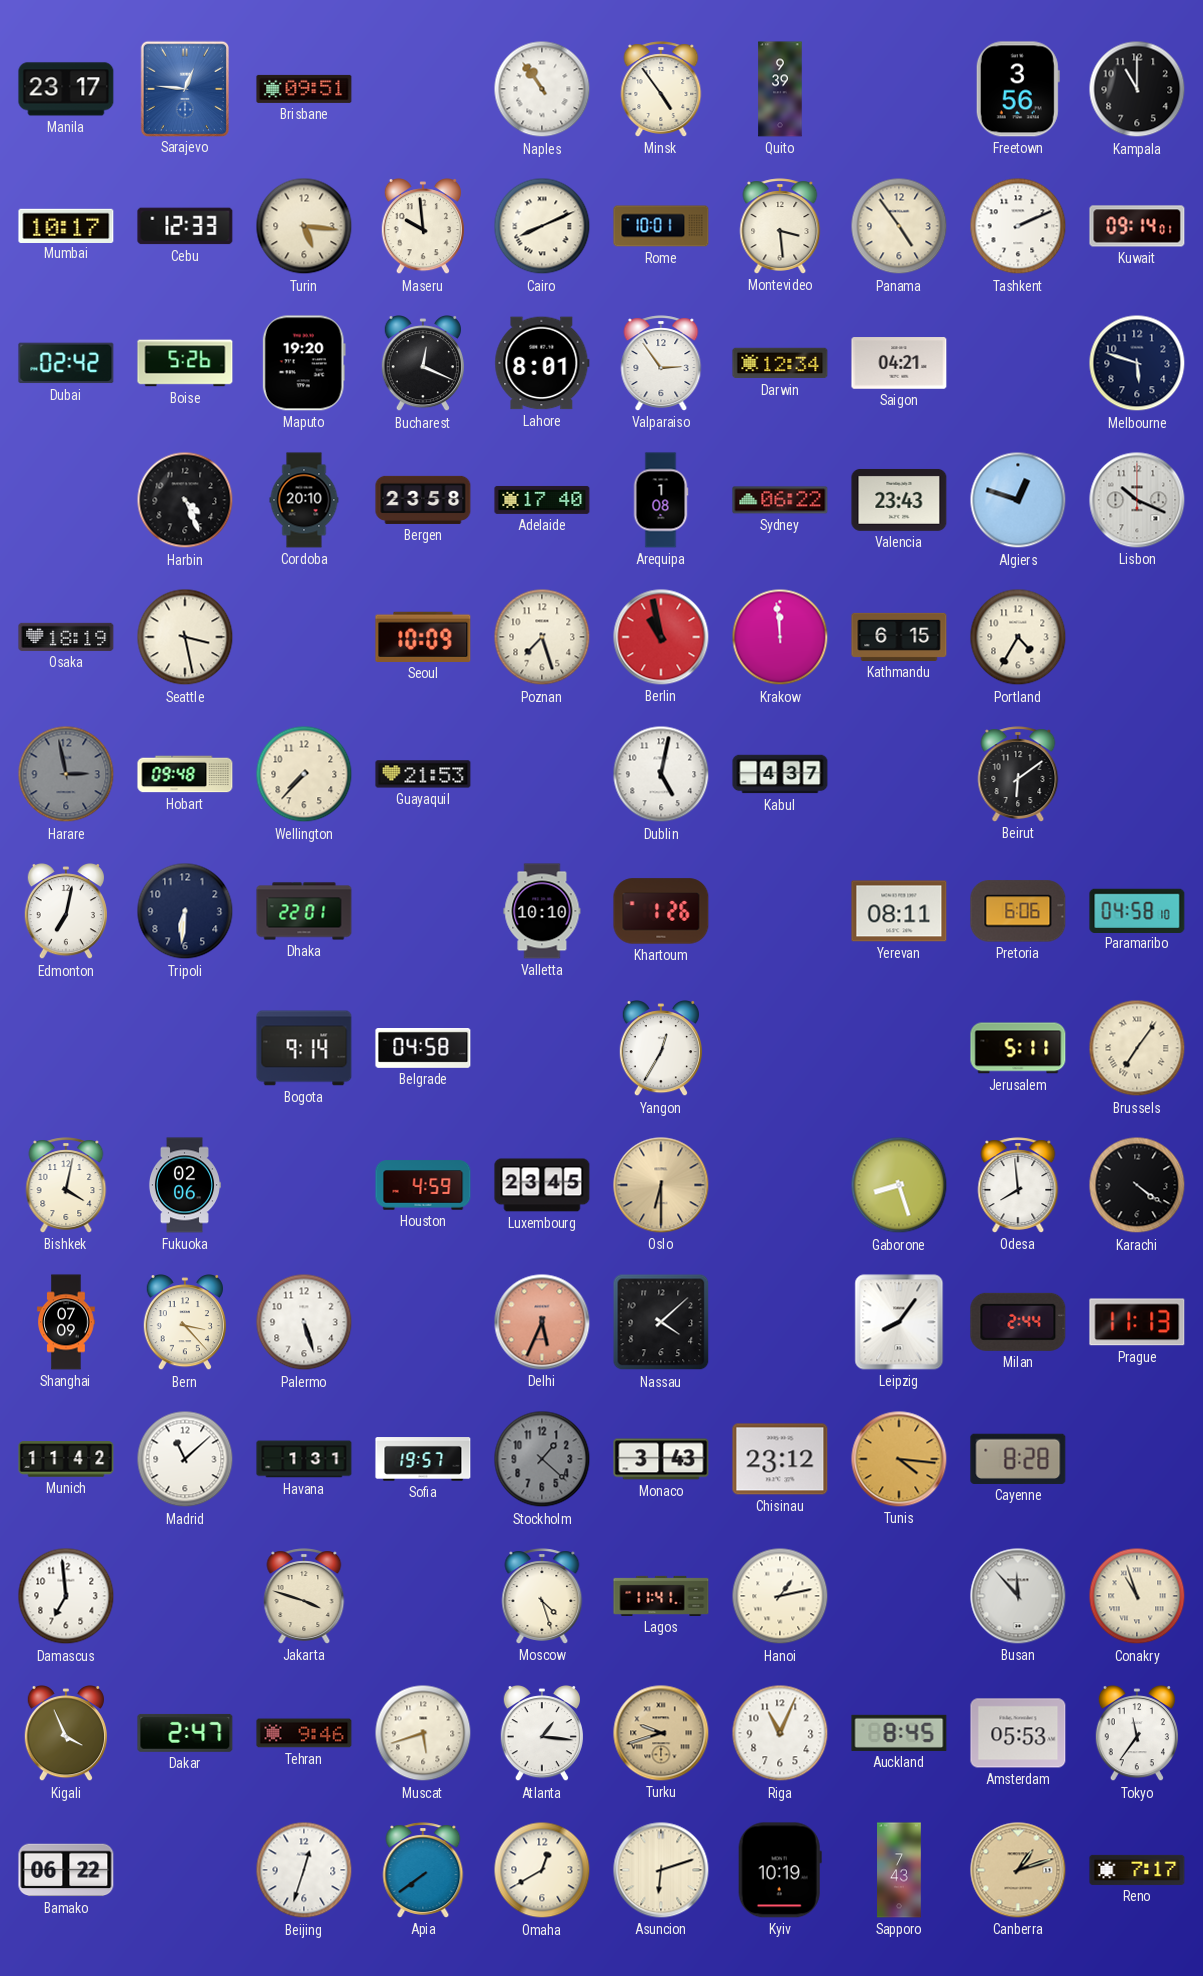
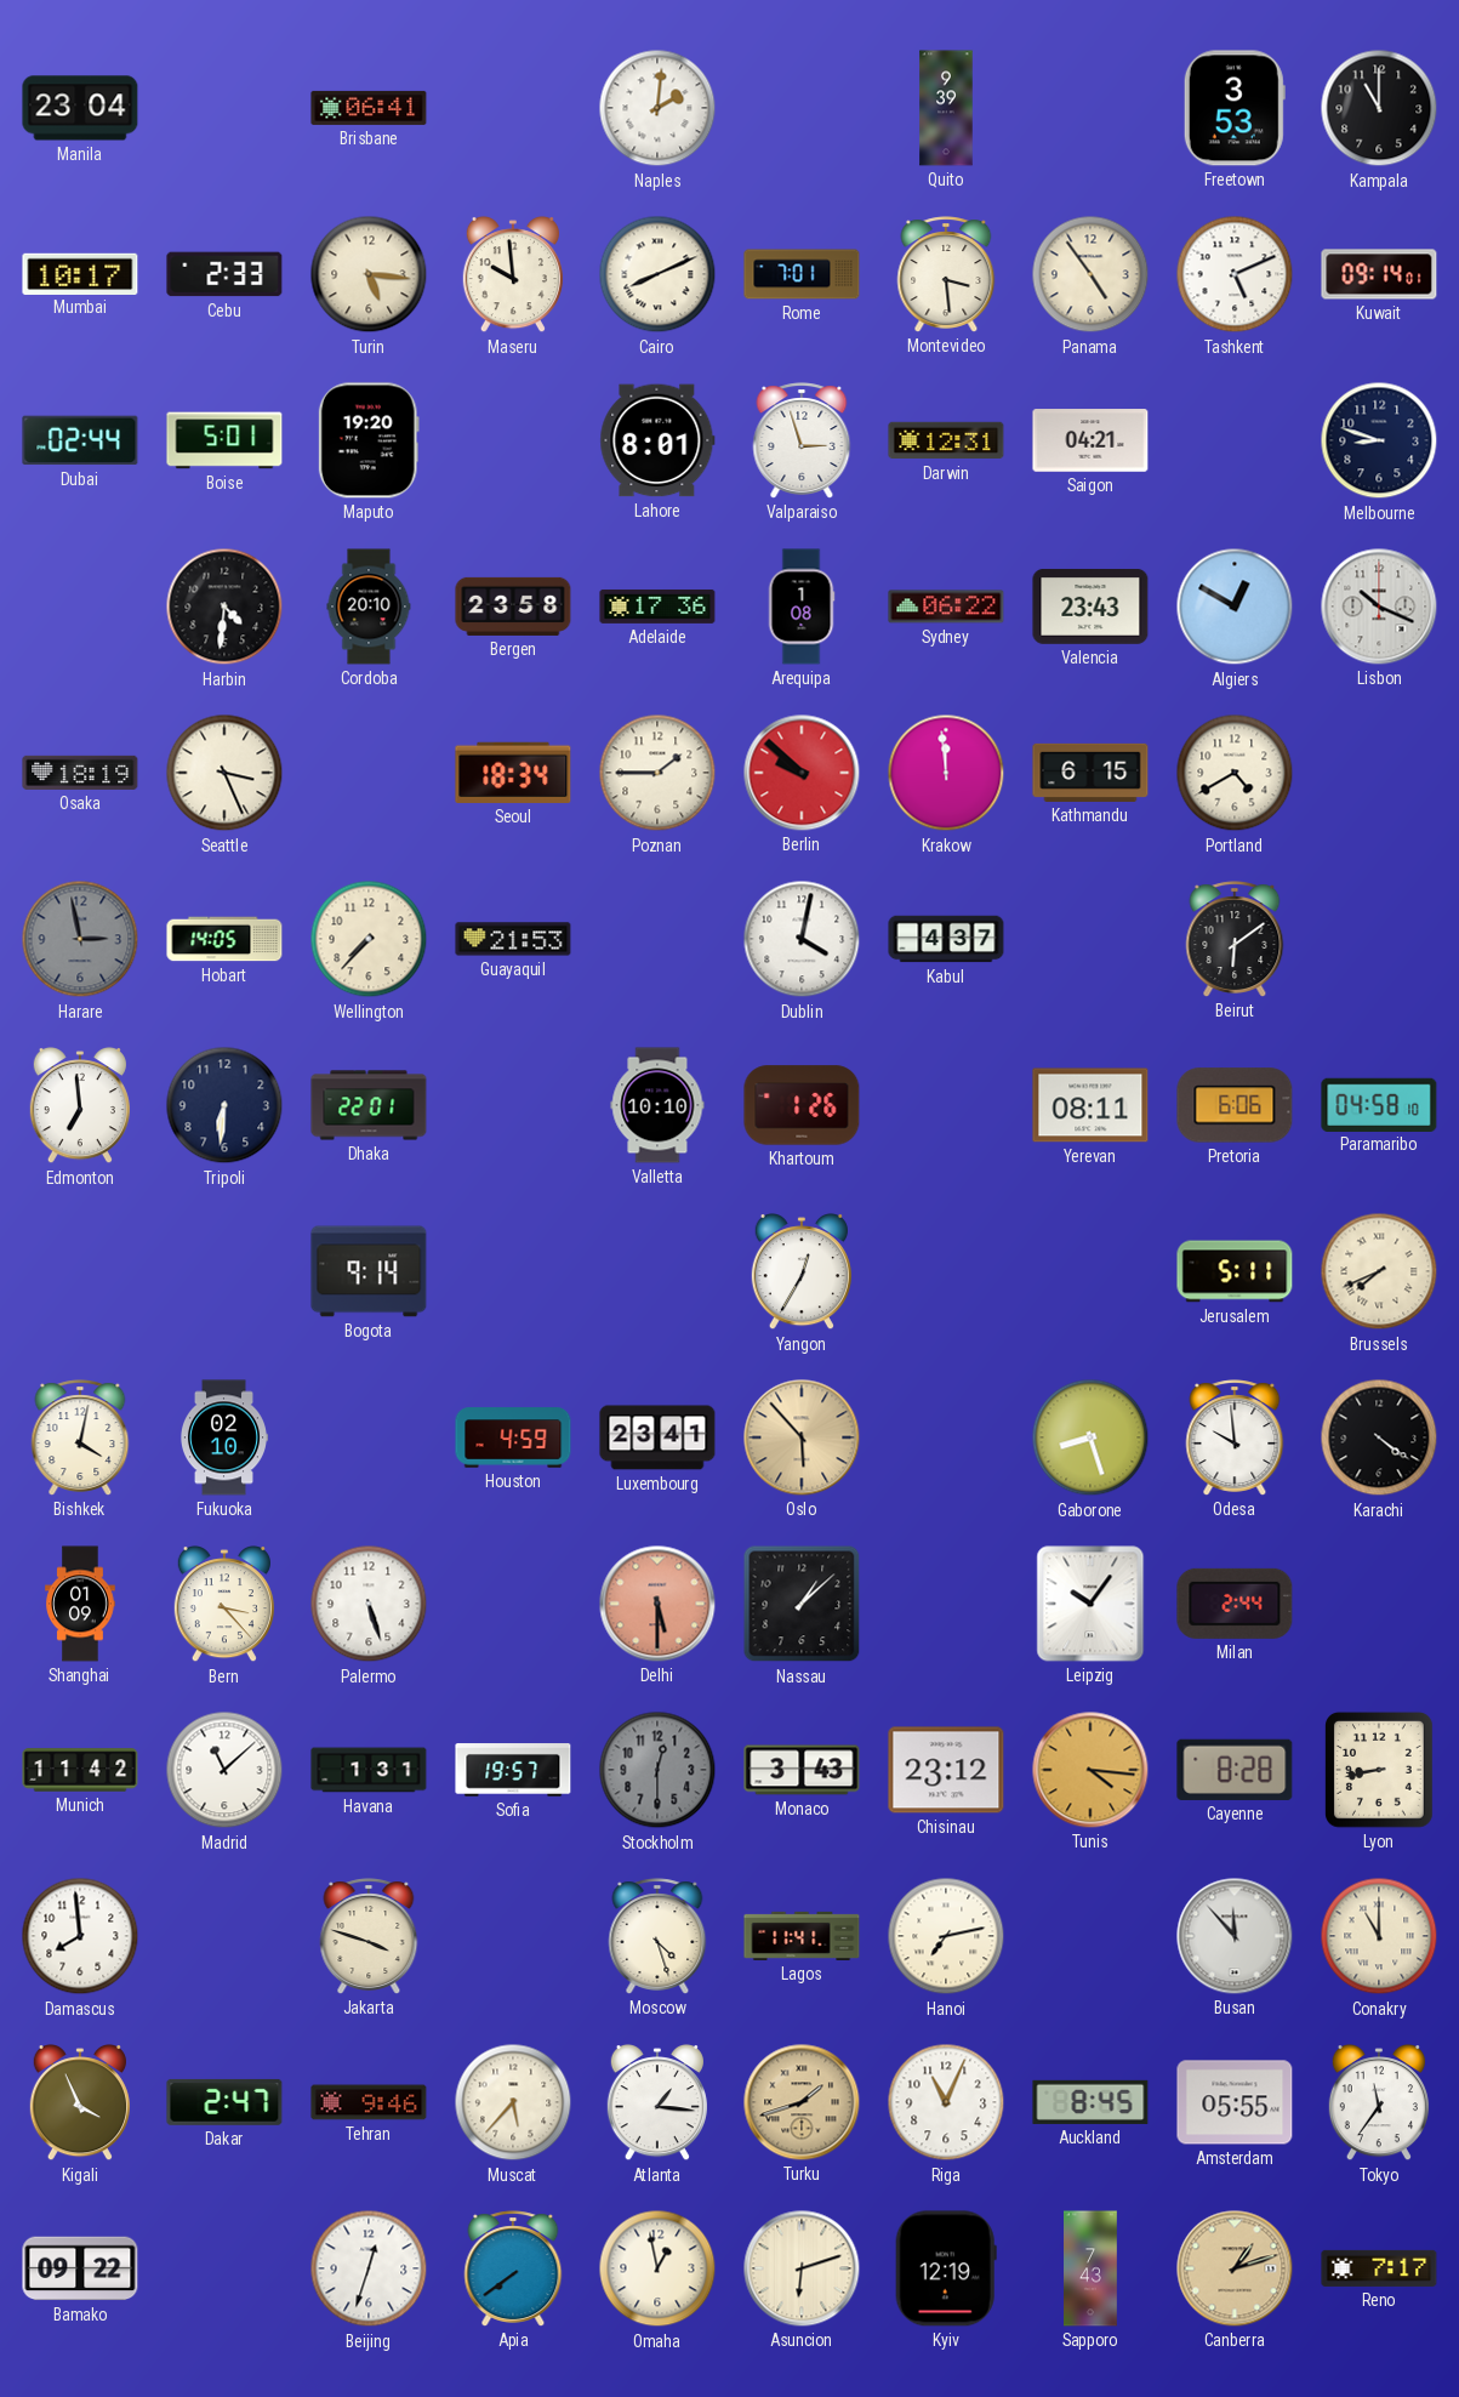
Manila: 23:17 -> 23:04
Sarajevo: 12:46 -> none
Brisbane: 09:51 -> 06:41
Naples: 10:54 -> 2:01
Minsk: 4:54 -> none
Freetown: 3:56 -> 3:53
Cebu: 12:33 -> 2:33
Rome: 10:01 -> 7:01
Tashkent: 2:11 -> 5:11
Dubai: 02:42 -> 02:44
Boise: 5:26 -> 5:01
Bucharest: 12:19 -> none
Valparaiso: 2:54 -> 2:57
Darwin: 12:34 -> 12:31
Melbourne: 5:48 -> 8:48
Harbin: 4:26 -> 4:31
Adelaide: 17:40 -> 17:36
Algiers: 12:48 -> 12:50
Seattle: 3:28 -> 3:26
Seoul: 10:09 -> 18:34
Poznan: 7:27 -> 1:45
Berlin: 10:58 -> 9:52
Portland: 4:35 -> 4:40
Hobart: 09:48 -> 14:05
Dublin: 5:02 -> 4:02
Edmonton: 7:02 -> 6:59
Belgrade: 04:58 -> none
Brussels: 7:06 -> 7:41
Fukuoka: 02:06 -> 02:10
Luxembourg: 23:45 -> 23:41
Oslo: 6:30 -> 5:53
Odesa: 7:59 -> 9:59
Shanghai: 07:09 -> 01:09
Delhi: 5:34 -> 5:30
Nassau: 4:08 -> 1:08
Leipzig: 8:06 -> 10:06
Prague: 11:13 -> none
Stockholm: 1:22 -> 12:30
Lyon: none -> 8:43
Damascus: 6:59 -> 7:59
Hanoi: 1:13 -> 7:13
Conakry: 10:57 -> 11:00
Muscat: 5:42 -> 5:37
Turku: 9:42 -> 1:42
Amsterdam: 05:53 -> 05:55
Bamako: 06:22 -> 09:22
Omaha: 12:40 -> 12:58
Kyiv: 10:19 -> 12:19
